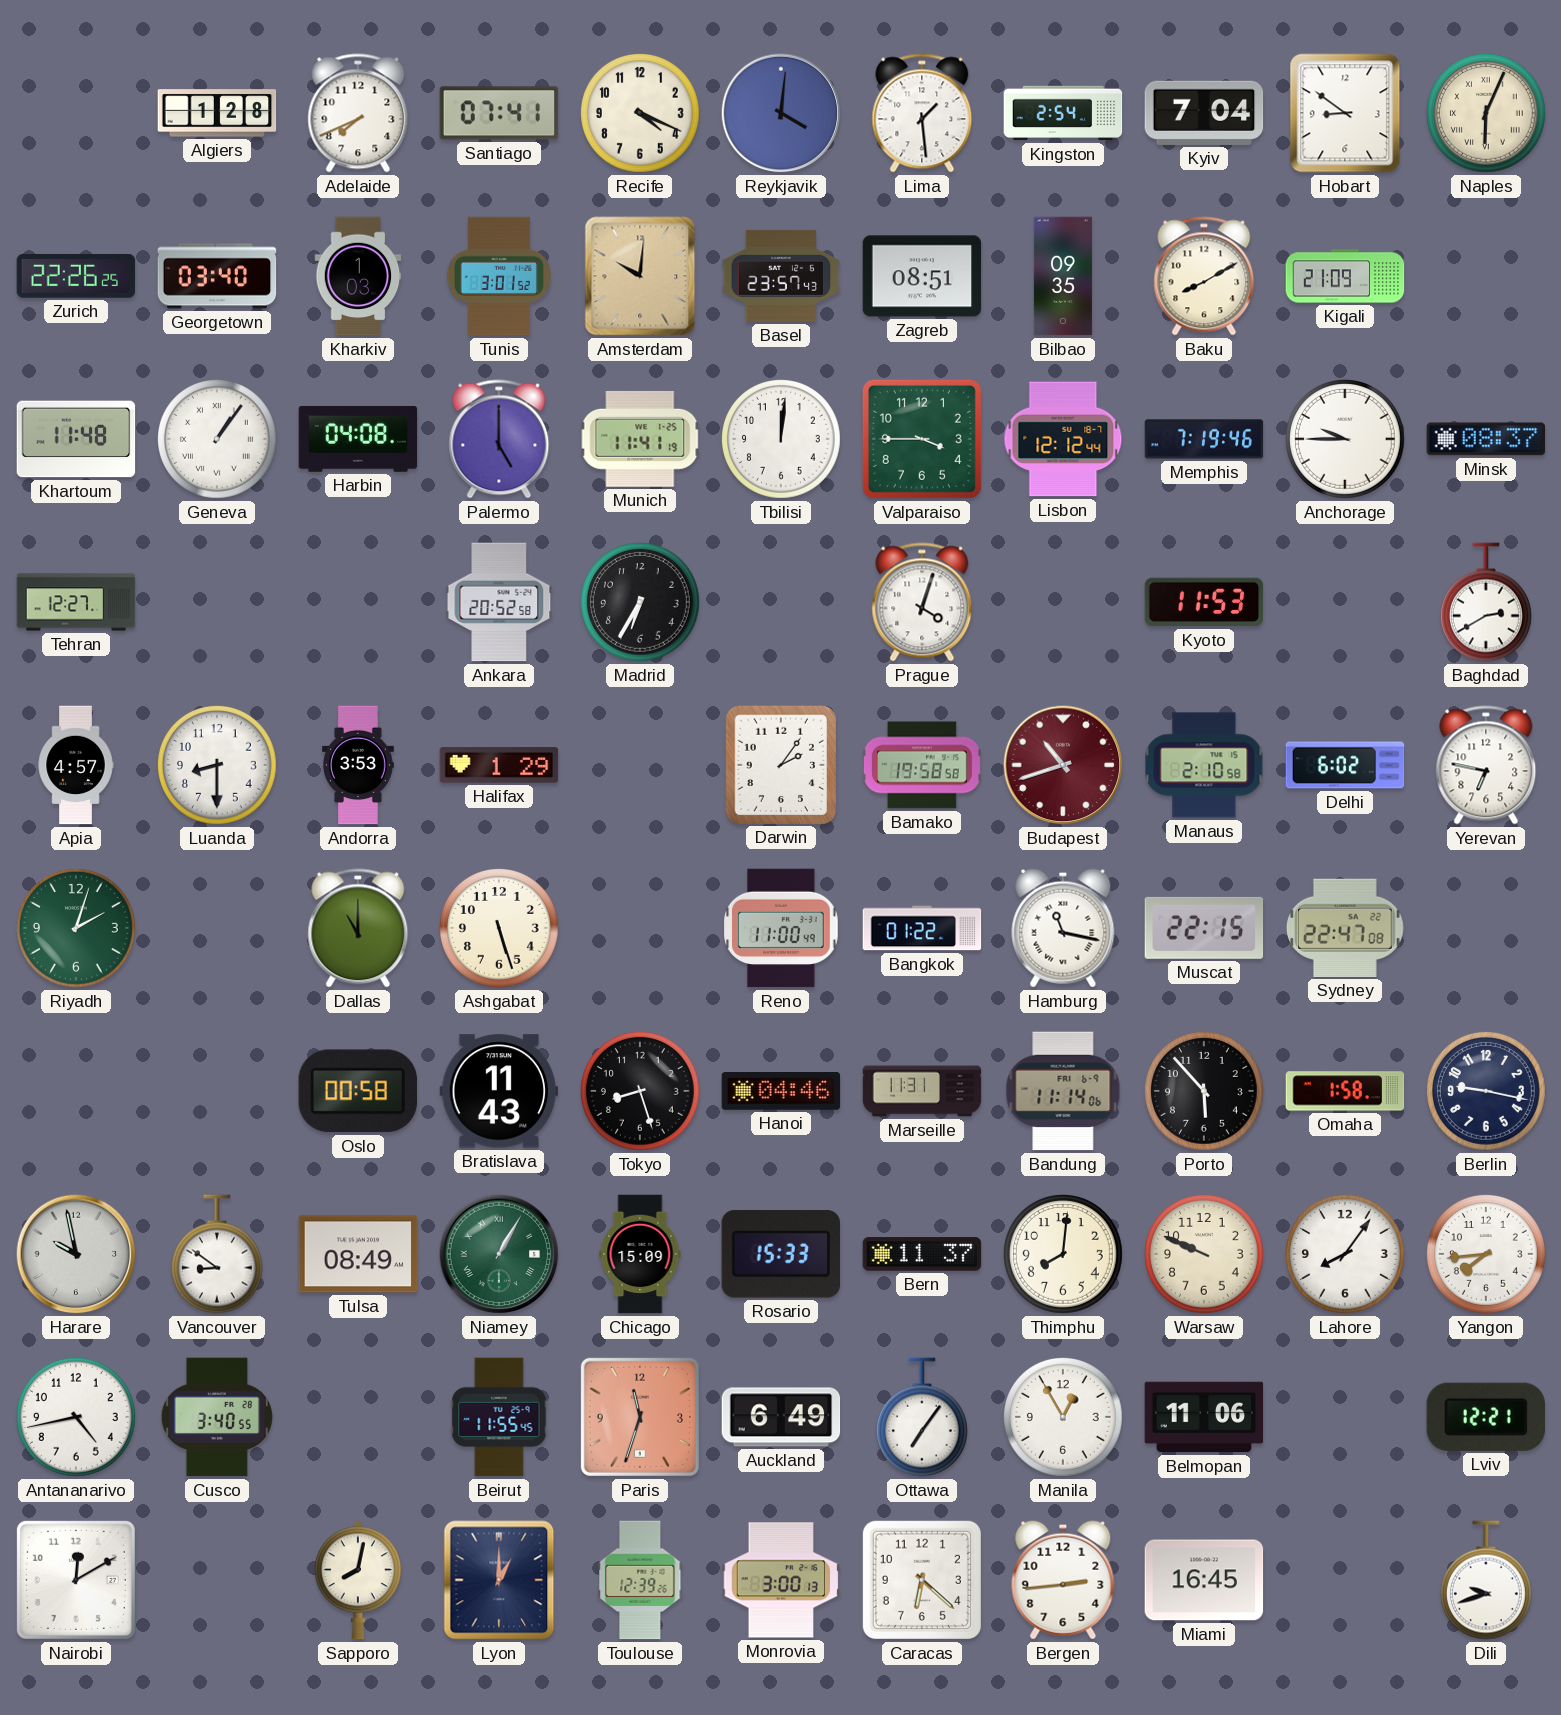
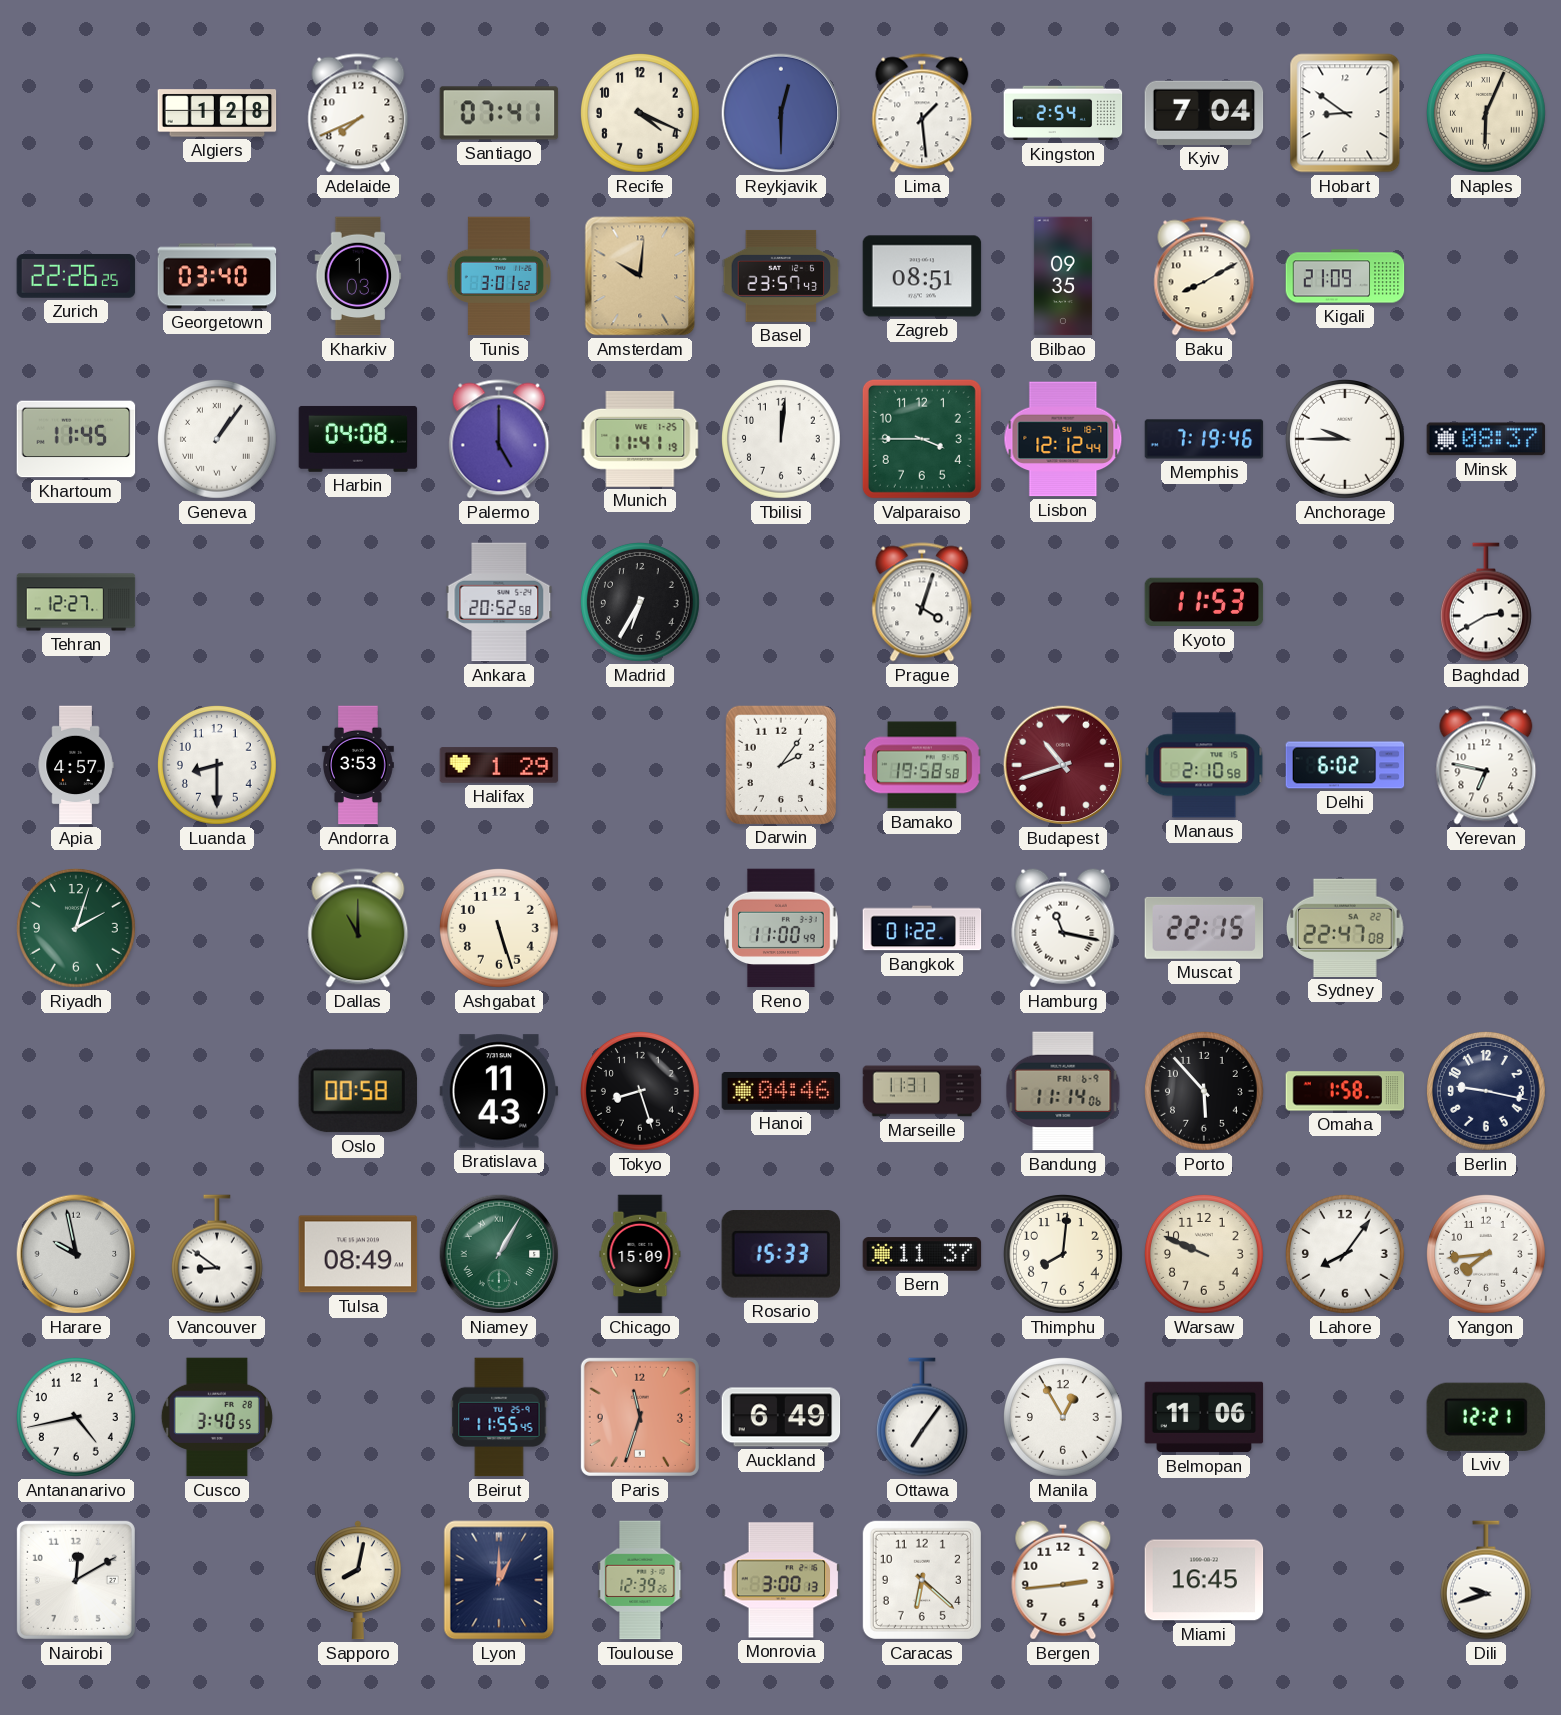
Reykjavik: 4:01 -> 12:30
Khartoum: 11:48 -> 11:45
